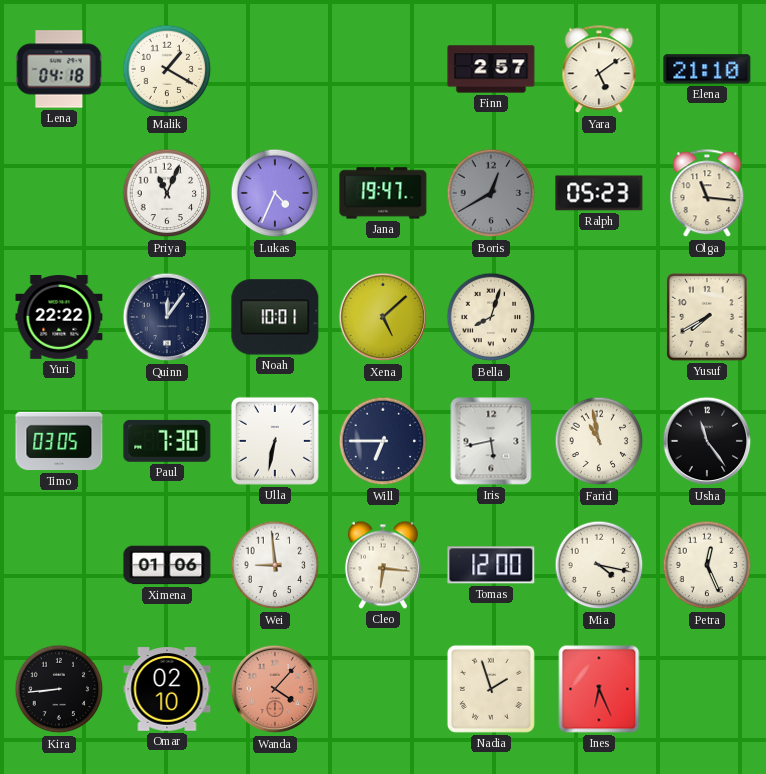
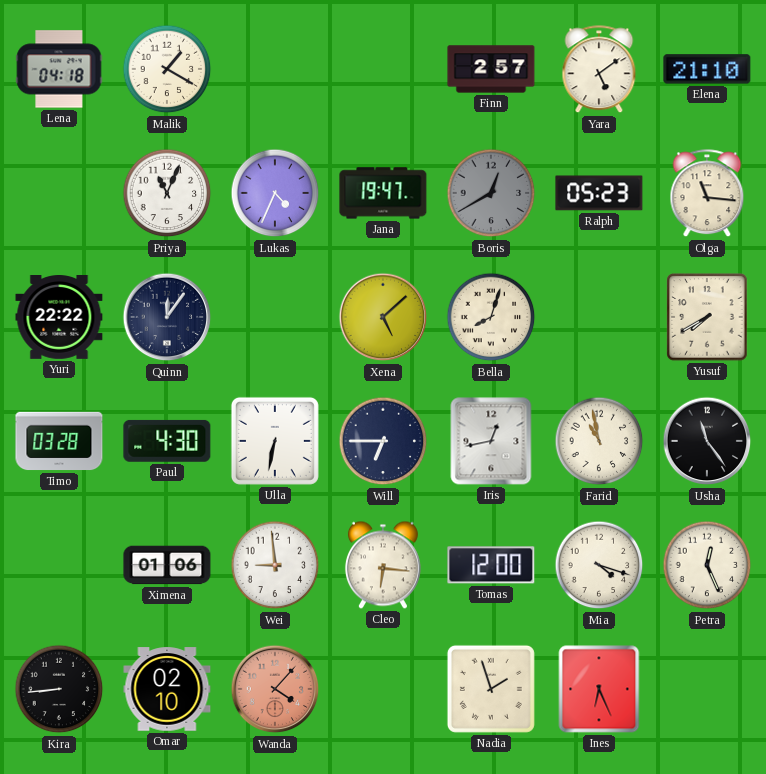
Noah: 10:01 -> none
Timo: 03:05 -> 03:28
Paul: 7:30 -> 4:30
Iris: 5:43 -> 12:43
Mia: 4:17 -> 4:18
